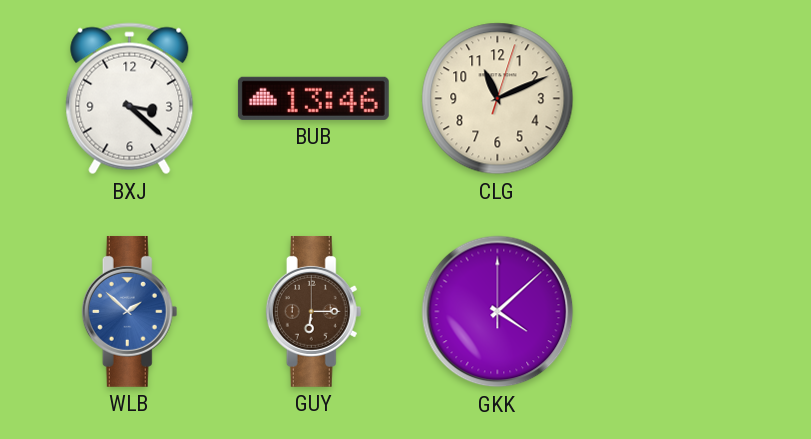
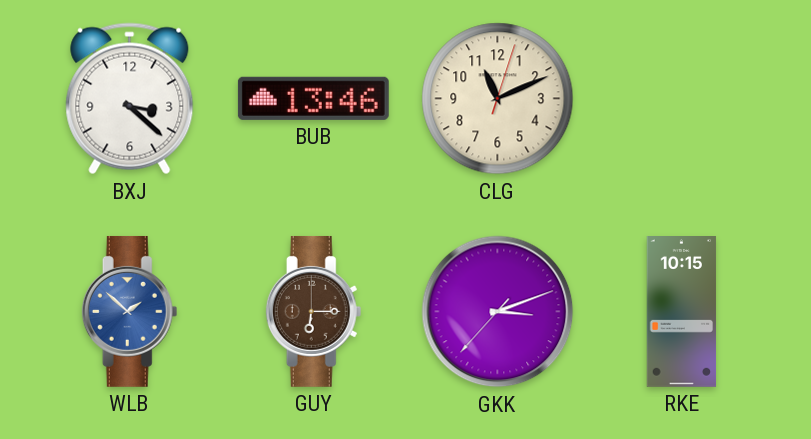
GKK: 4:08 -> 3:11
RKE: none -> 10:15
